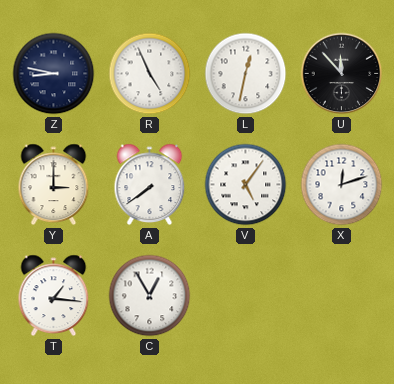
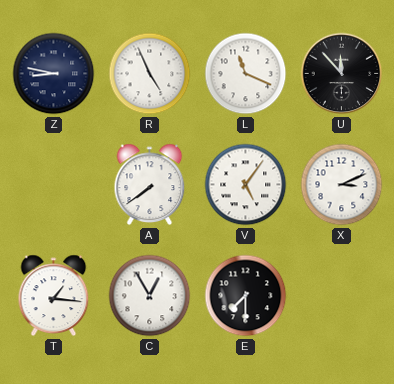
L: 12:32 -> 11:19
Y: 3:00 -> none
X: 12:12 -> 3:11
E: none -> 7:30
